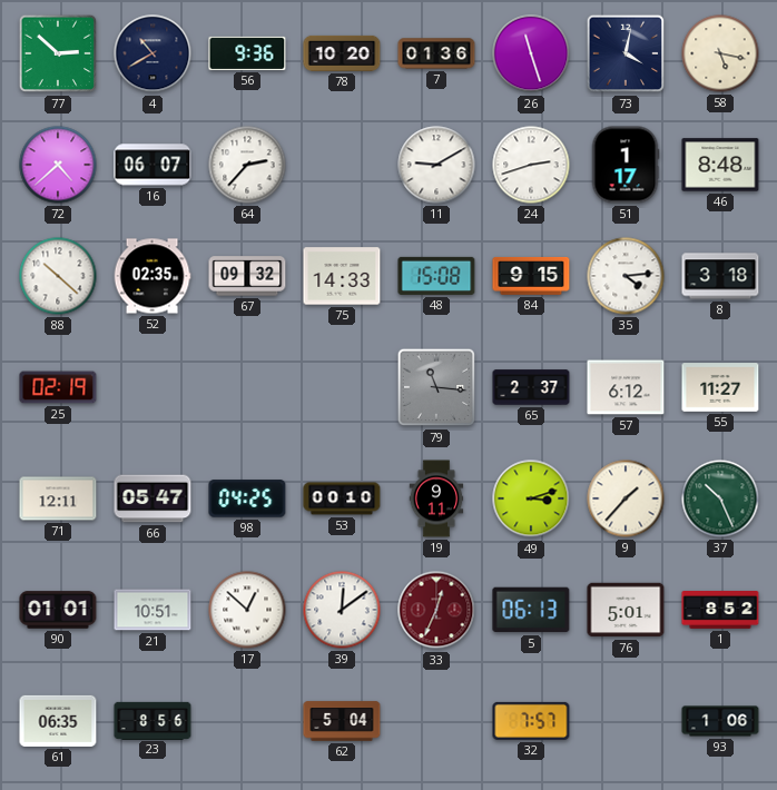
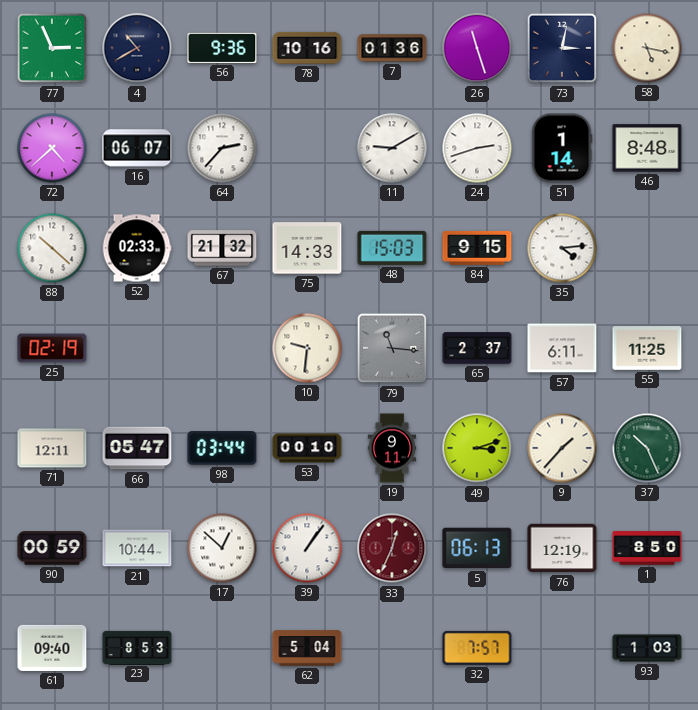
77: 2:52 -> 2:56
78: 10:20 -> 10:16
73: 4:02 -> 3:02
51: 1:17 -> 1:14
52: 02:35 -> 02:33
67: 09:32 -> 21:32
48: 15:08 -> 15:03
8: 3:18 -> none
10: none -> 9:31
57: 6:12 -> 6:11
55: 11:27 -> 11:25
98: 04:25 -> 03:44
90: 01:01 -> 00:59
21: 10:51 -> 10:44
39: 12:09 -> 1:06
76: 5:01 -> 12:19
1: 8:52 -> 8:50
61: 06:35 -> 09:40
23: 8:56 -> 8:53
93: 1:06 -> 1:03
